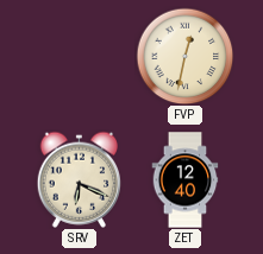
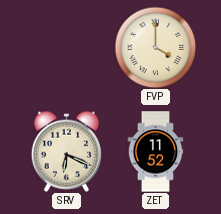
FVP: 12:32 -> 4:00
ZET: 12:40 -> 11:52
